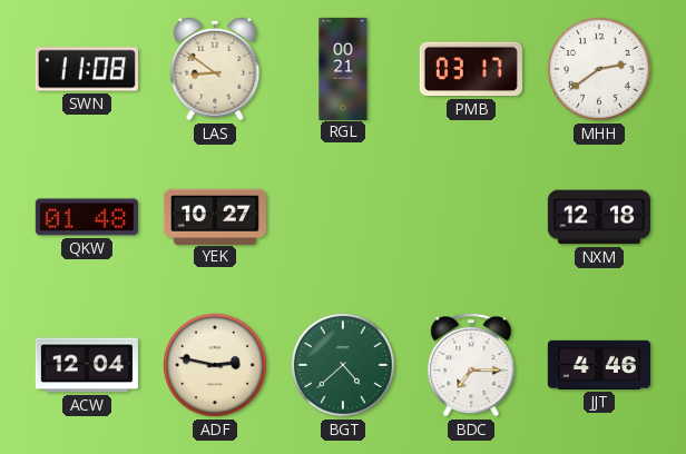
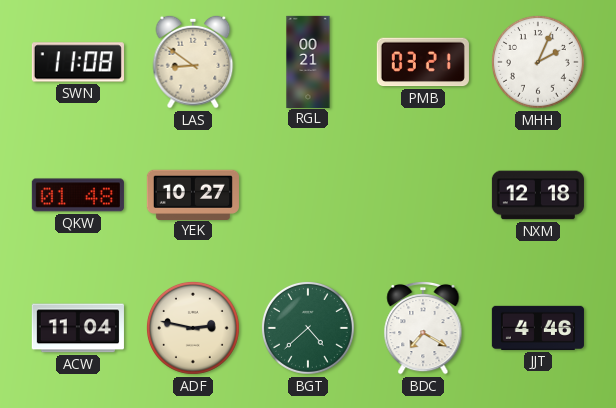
PMB: 03:17 -> 03:21
MHH: 2:39 -> 2:04
ACW: 12:04 -> 11:04
BDC: 7:15 -> 7:20
